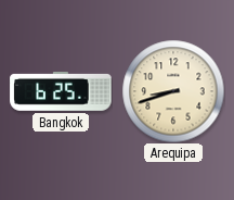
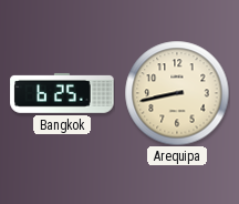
Arequipa: 8:42 -> 8:43
